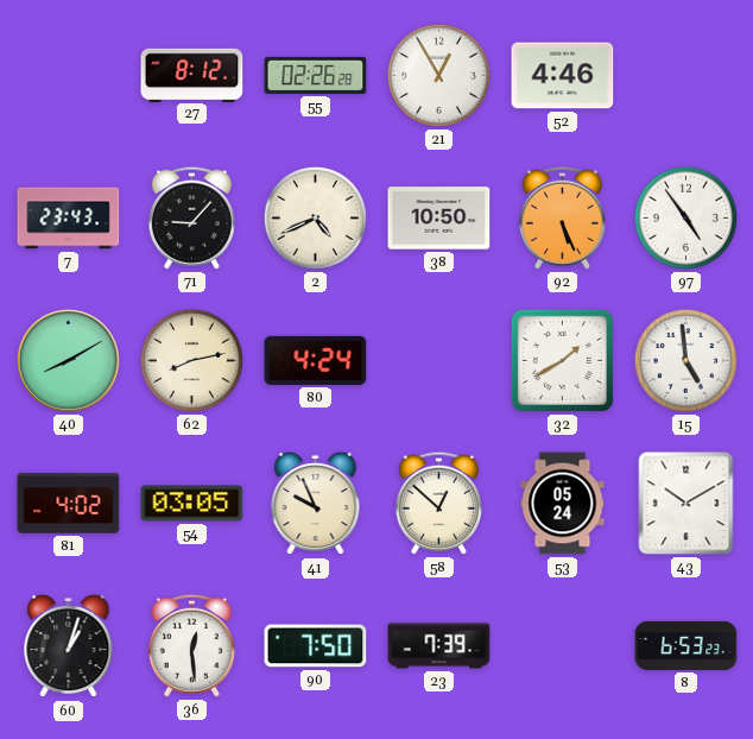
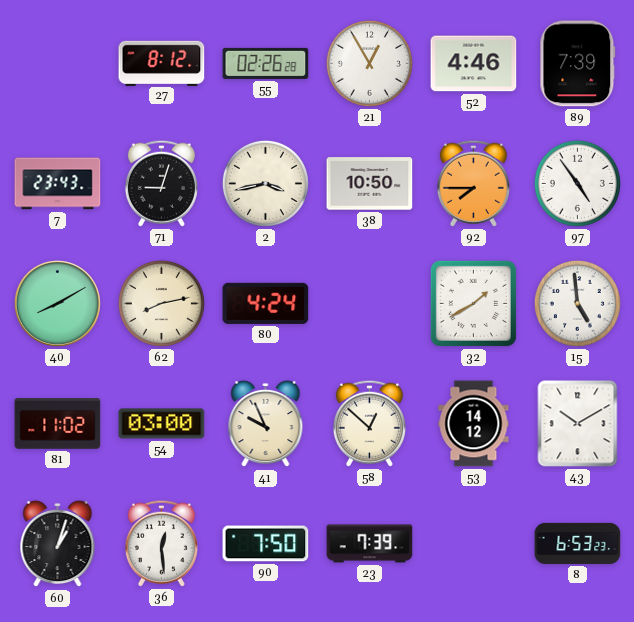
89: none -> 7:39
71: 9:07 -> 9:03
2: 4:41 -> 3:43
92: 5:26 -> 7:45
81: 4:02 -> 11:02
54: 03:05 -> 03:00
53: 05:24 -> 14:12
